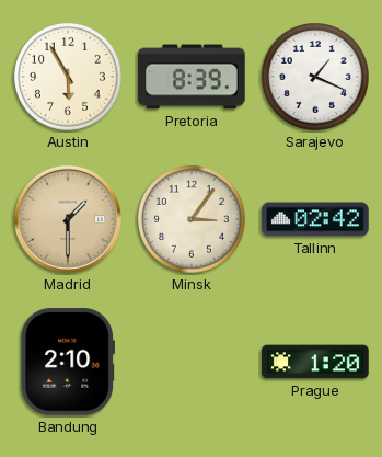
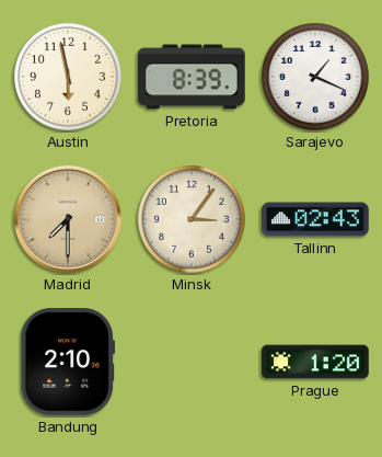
Austin: 5:55 -> 5:58
Madrid: 1:30 -> 7:30
Tallinn: 02:42 -> 02:43
